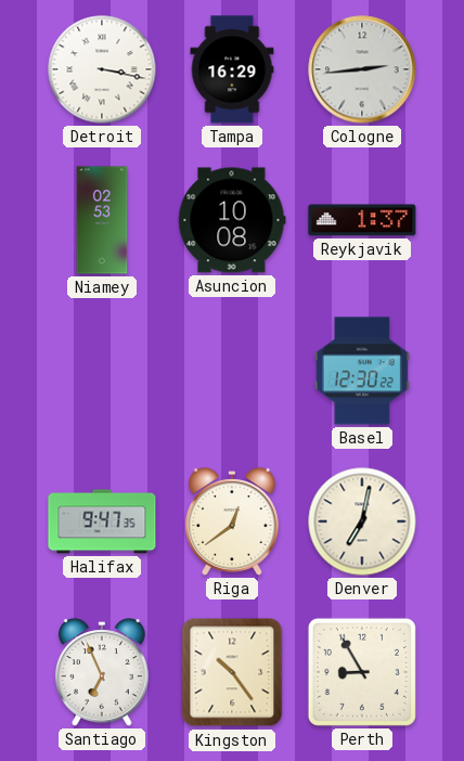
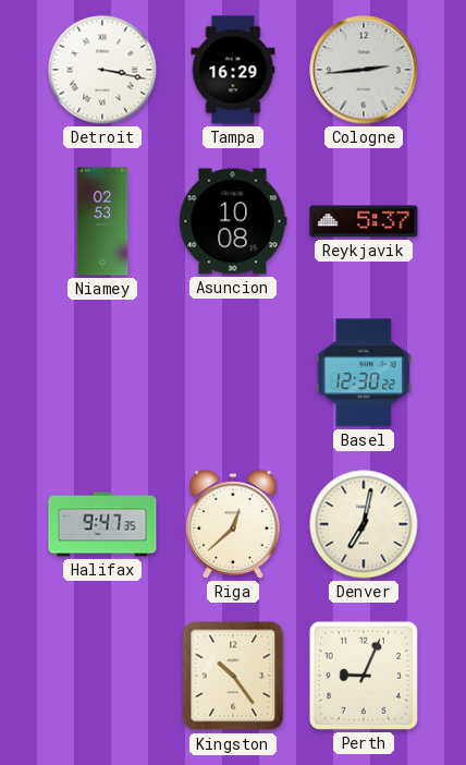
Reykjavik: 1:37 -> 5:37
Riga: 12:39 -> 12:38
Santiago: 6:56 -> none
Perth: 8:55 -> 9:04
